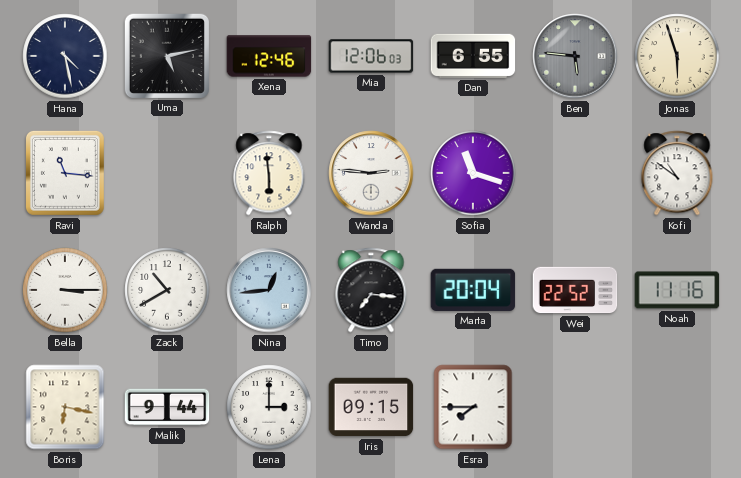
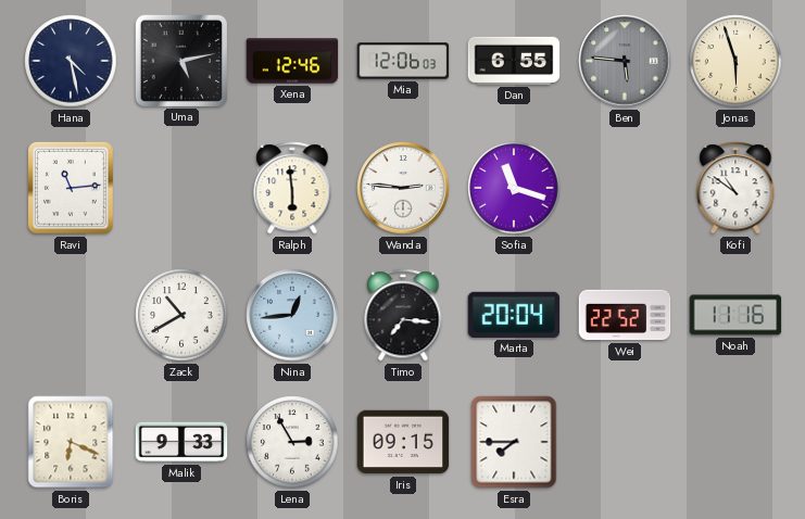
Ravi: 11:16 -> 11:14
Bella: 3:15 -> none
Boris: 6:17 -> 6:19
Malik: 9:44 -> 9:33
Lena: 3:00 -> 2:55
